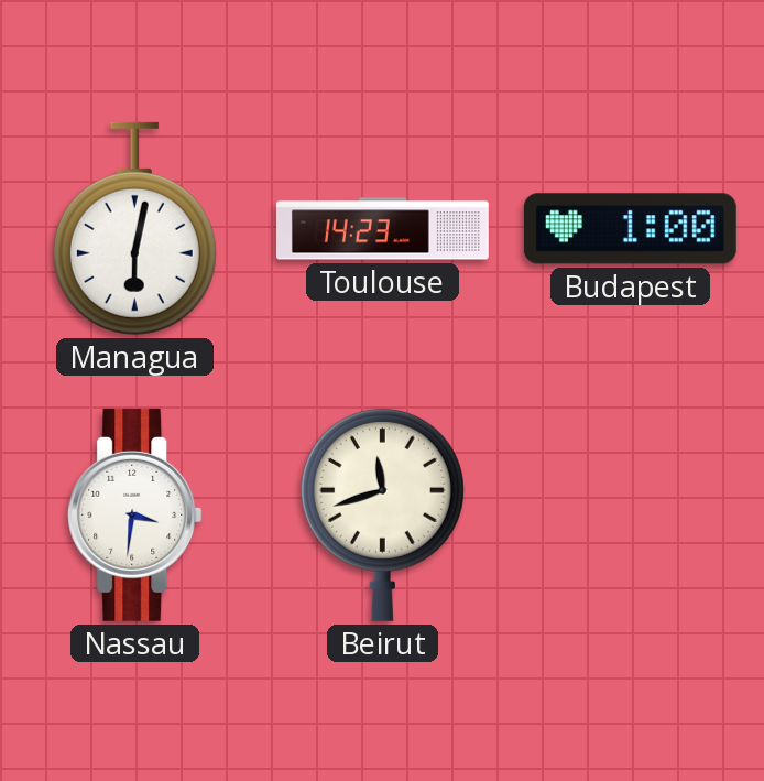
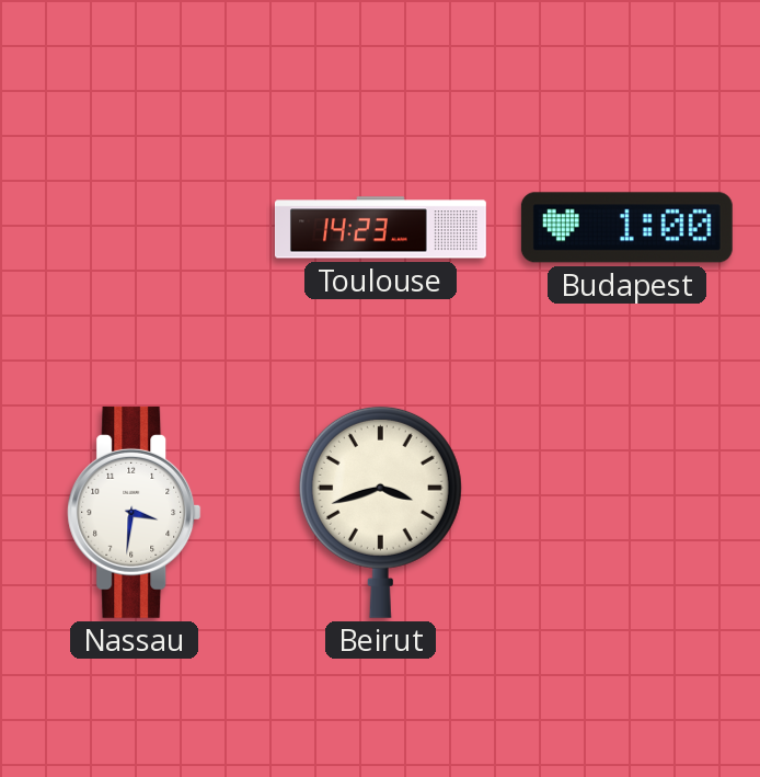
Managua: 6:02 -> none
Beirut: 11:42 -> 3:42
